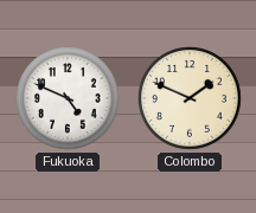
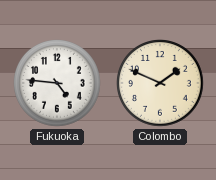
Fukuoka: 4:49 -> 4:46
